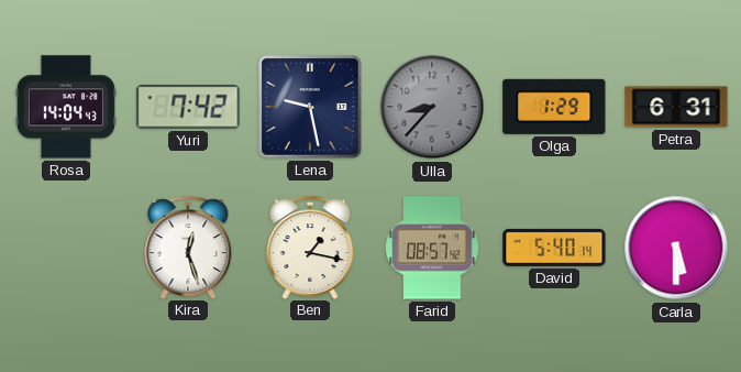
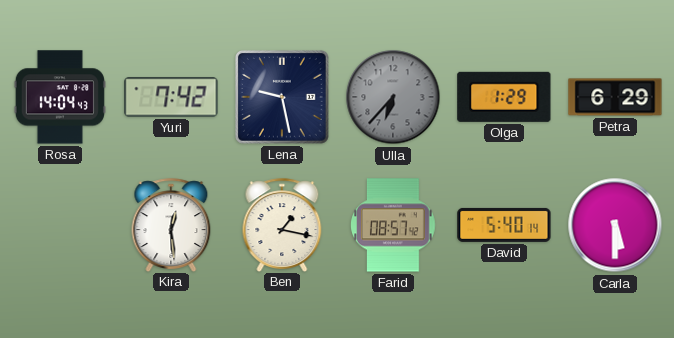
Ulla: 8:37 -> 6:37
Petra: 6:31 -> 6:29
Kira: 12:27 -> 12:29
